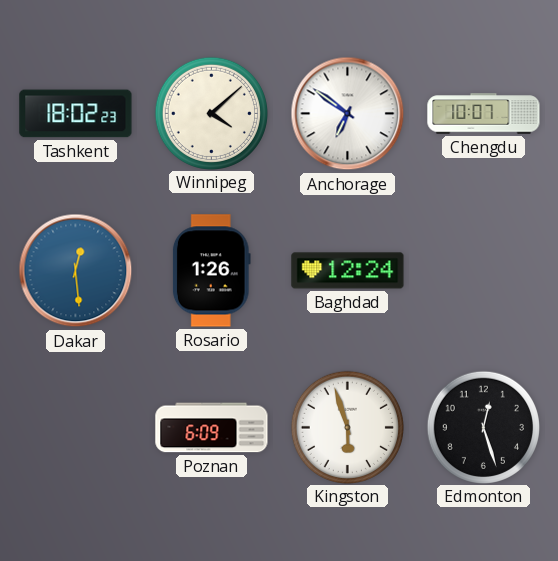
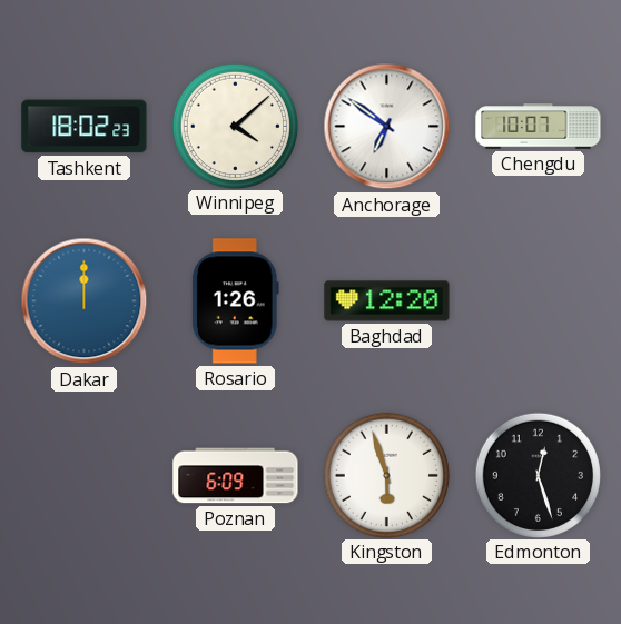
Dakar: 12:29 -> 12:00
Baghdad: 12:24 -> 12:20
